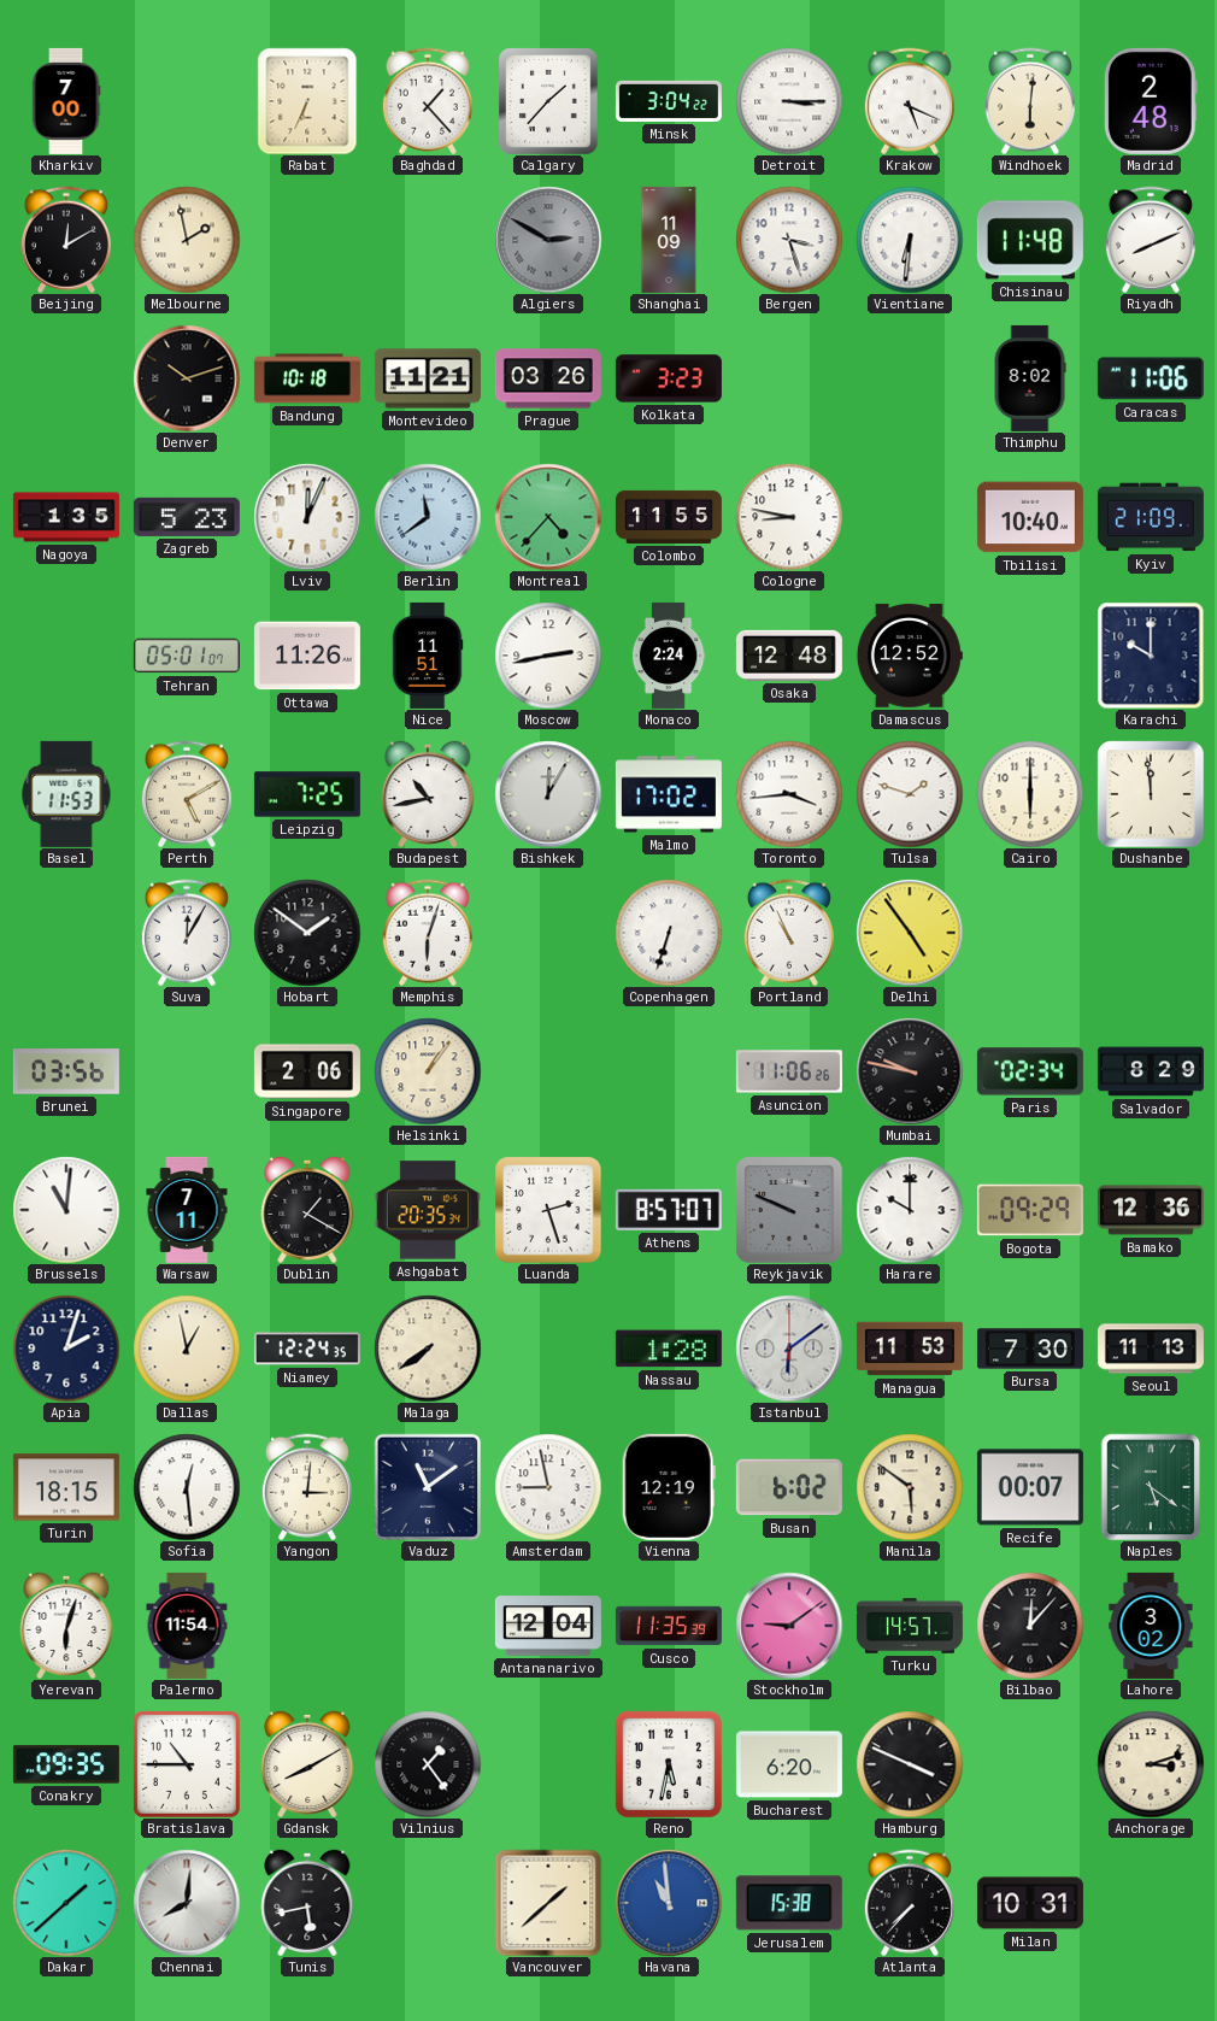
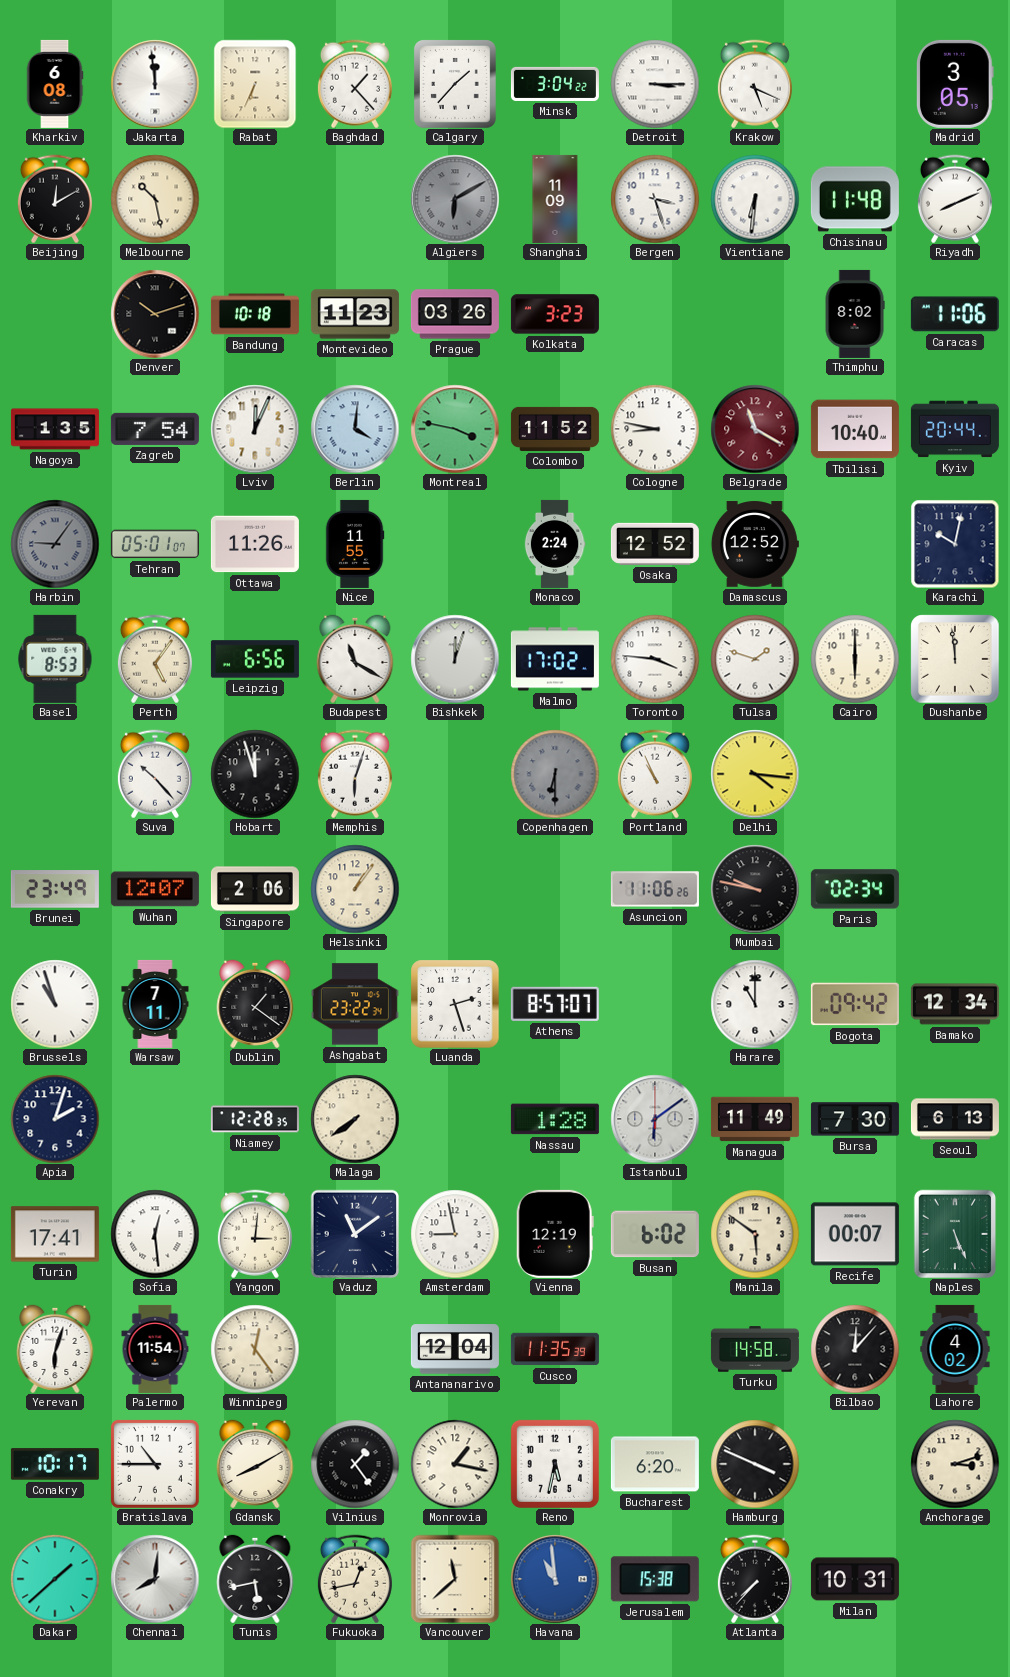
Kharkiv: 7:00 -> 6:08
Jakarta: none -> 11:59
Windhoek: 6:01 -> none
Madrid: 2:48 -> 3:05
Melbourne: 1:58 -> 10:28
Algiers: 2:50 -> 6:10
Montevideo: 11:21 -> 11:23
Zagreb: 5:23 -> 7:54
Berlin: 11:39 -> 4:01
Montreal: 4:37 -> 3:47
Colombo: 11:55 -> 11:52
Belgrade: none -> 11:20
Kyiv: 21:09 -> 20:44
Harbin: none -> 9:06
Nice: 11:51 -> 11:55
Moscow: 2:43 -> none
Osaka: 12:48 -> 12:52
Karachi: 10:00 -> 10:02
Basel: 11:53 -> 8:53
Perth: 5:10 -> 5:06
Leipzig: 7:25 -> 6:56
Budapest: 10:43 -> 11:20
Bishkek: 12:05 -> 12:03
Toronto: 3:44 -> 3:46
Suva: 12:05 -> 10:23
Hobart: 1:51 -> 11:57
Copenhagen: 6:33 -> 6:30
Copenhagen dial: white -> grey
Delhi: 4:54 -> 4:16
Brunei: 03:56 -> 23:49
Wuhan: none -> 12:07
Salvador: 8:29 -> none
Brussels: 11:01 -> 10:57
Dublin: 1:20 -> 1:21
Ashgabat: 20:35 -> 23:22
Reykjavik: 9:49 -> none
Harare: 10:00 -> 11:00
Bogota: 09:29 -> 09:42
Bamako: 12:36 -> 12:34
Dallas: 12:58 -> none
Niamey: 12:24 -> 12:28
Managua: 11:53 -> 11:49
Seoul: 11:13 -> 6:13
Turin: 18:15 -> 17:41
Naples: 5:21 -> 5:26
Winnipeg: none -> 12:24
Stockholm: 9:09 -> none
Turku: 14:57 -> 14:58
Lahore: 3:02 -> 4:02
Conakry: 09:35 -> 10:17
Monrovia: none -> 1:17
Fukuoka: none -> 12:43
Vancouver: 1:38 -> 11:38
